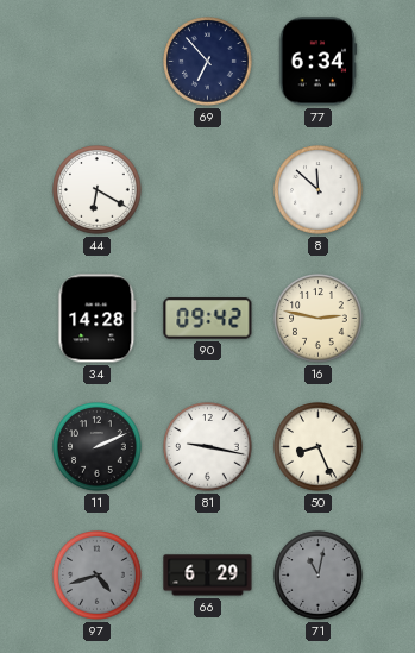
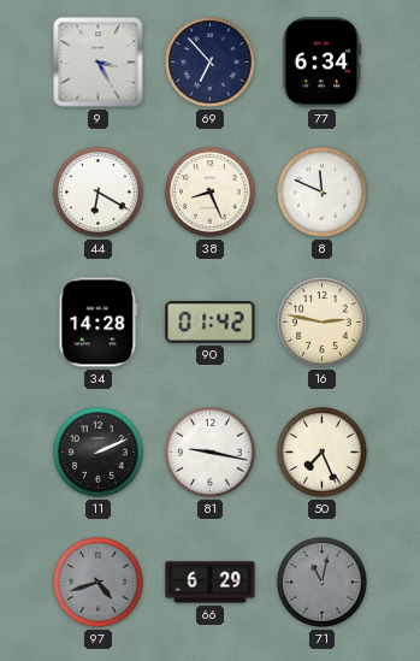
9: none -> 3:25
38: none -> 8:26
8: 11:52 -> 11:49
90: 09:42 -> 01:42
50: 8:26 -> 7:26
